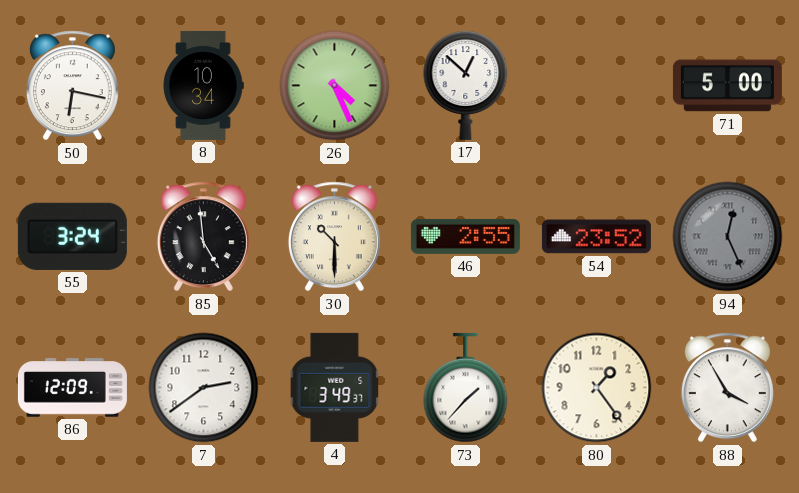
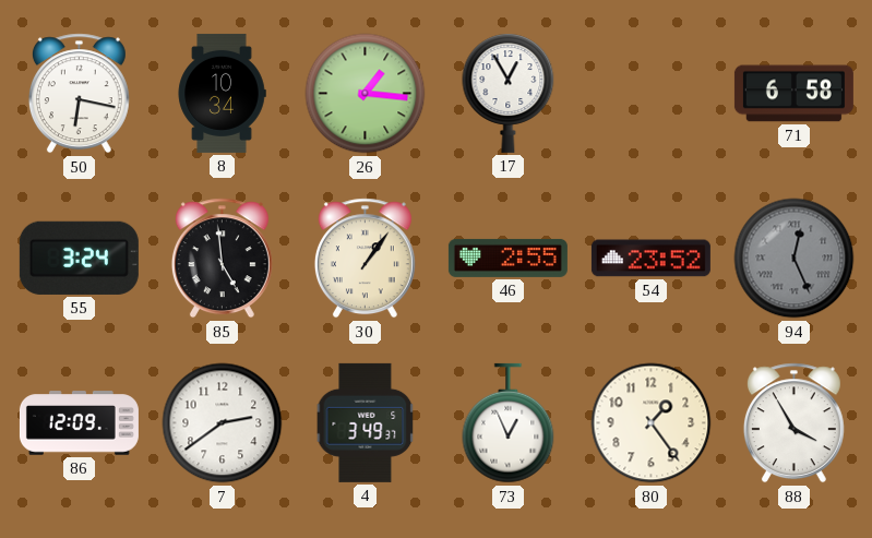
26: 4:26 -> 1:16
17: 12:52 -> 12:55
71: 5:00 -> 6:58
30: 10:30 -> 1:06
73: 1:37 -> 12:56
